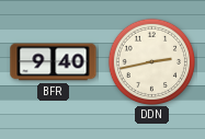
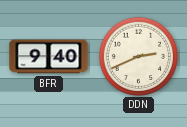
DDN: 2:43 -> 2:41
